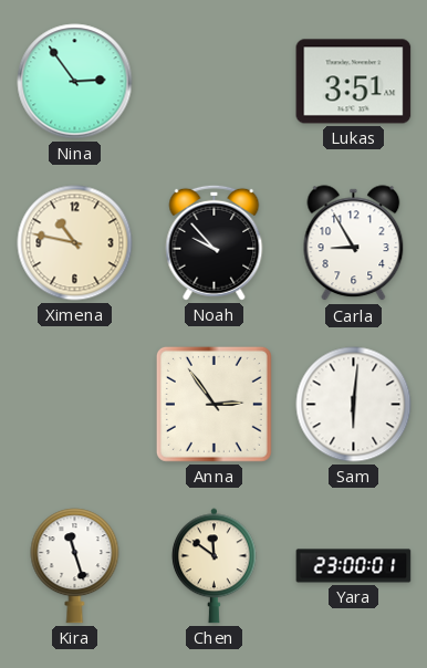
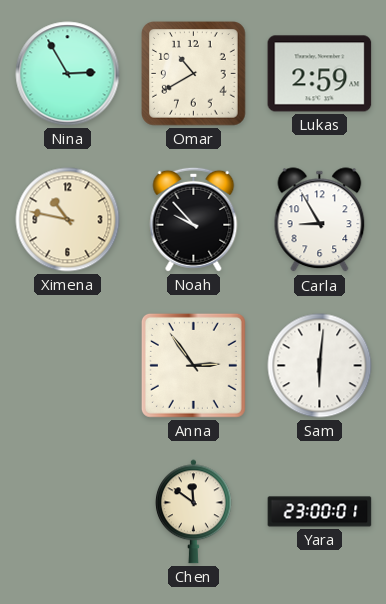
Nina: 2:54 -> 2:55
Omar: none -> 10:40
Lukas: 3:51 -> 2:59
Kira: 11:27 -> none
